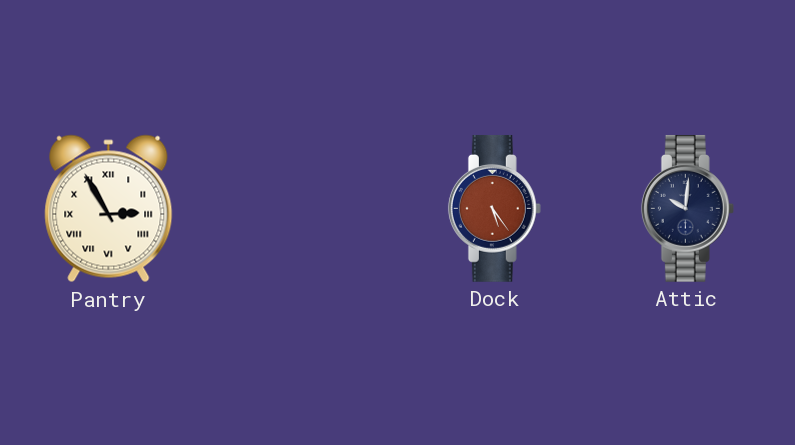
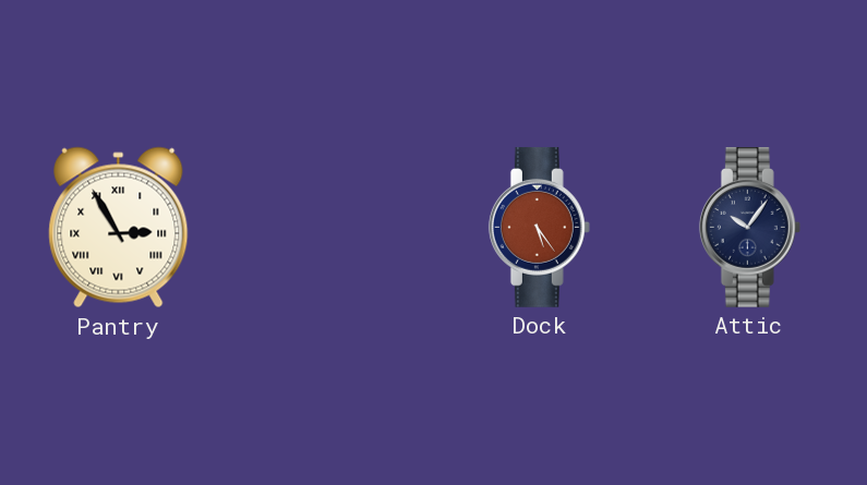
Attic: 10:01 -> 10:06
